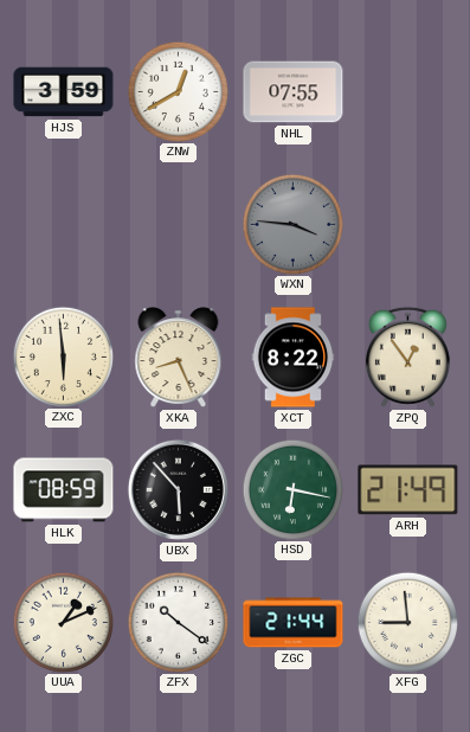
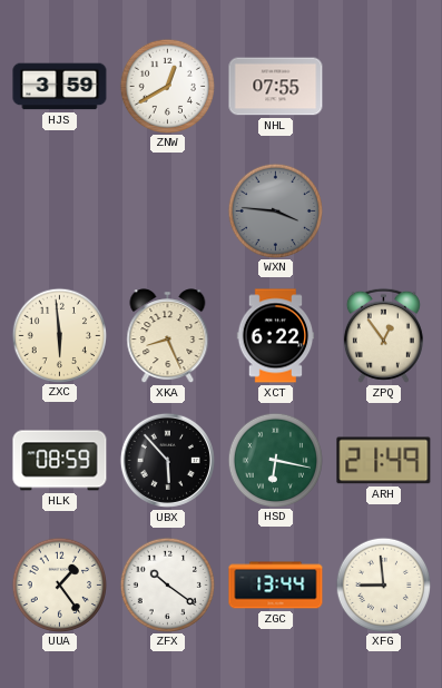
XCT: 8:22 -> 6:22
UUA: 1:11 -> 1:24
ZGC: 21:44 -> 13:44
